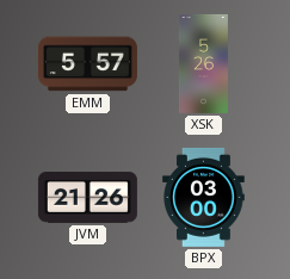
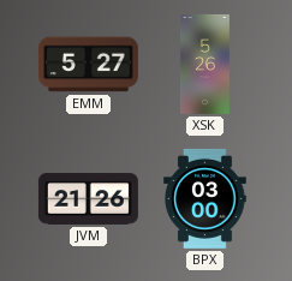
EMM: 5:57 -> 5:27
